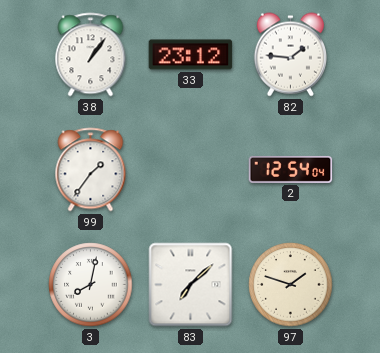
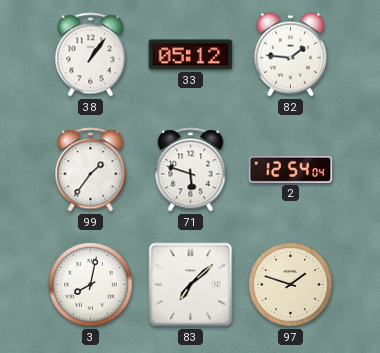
33: 23:12 -> 05:12
71: none -> 5:48
